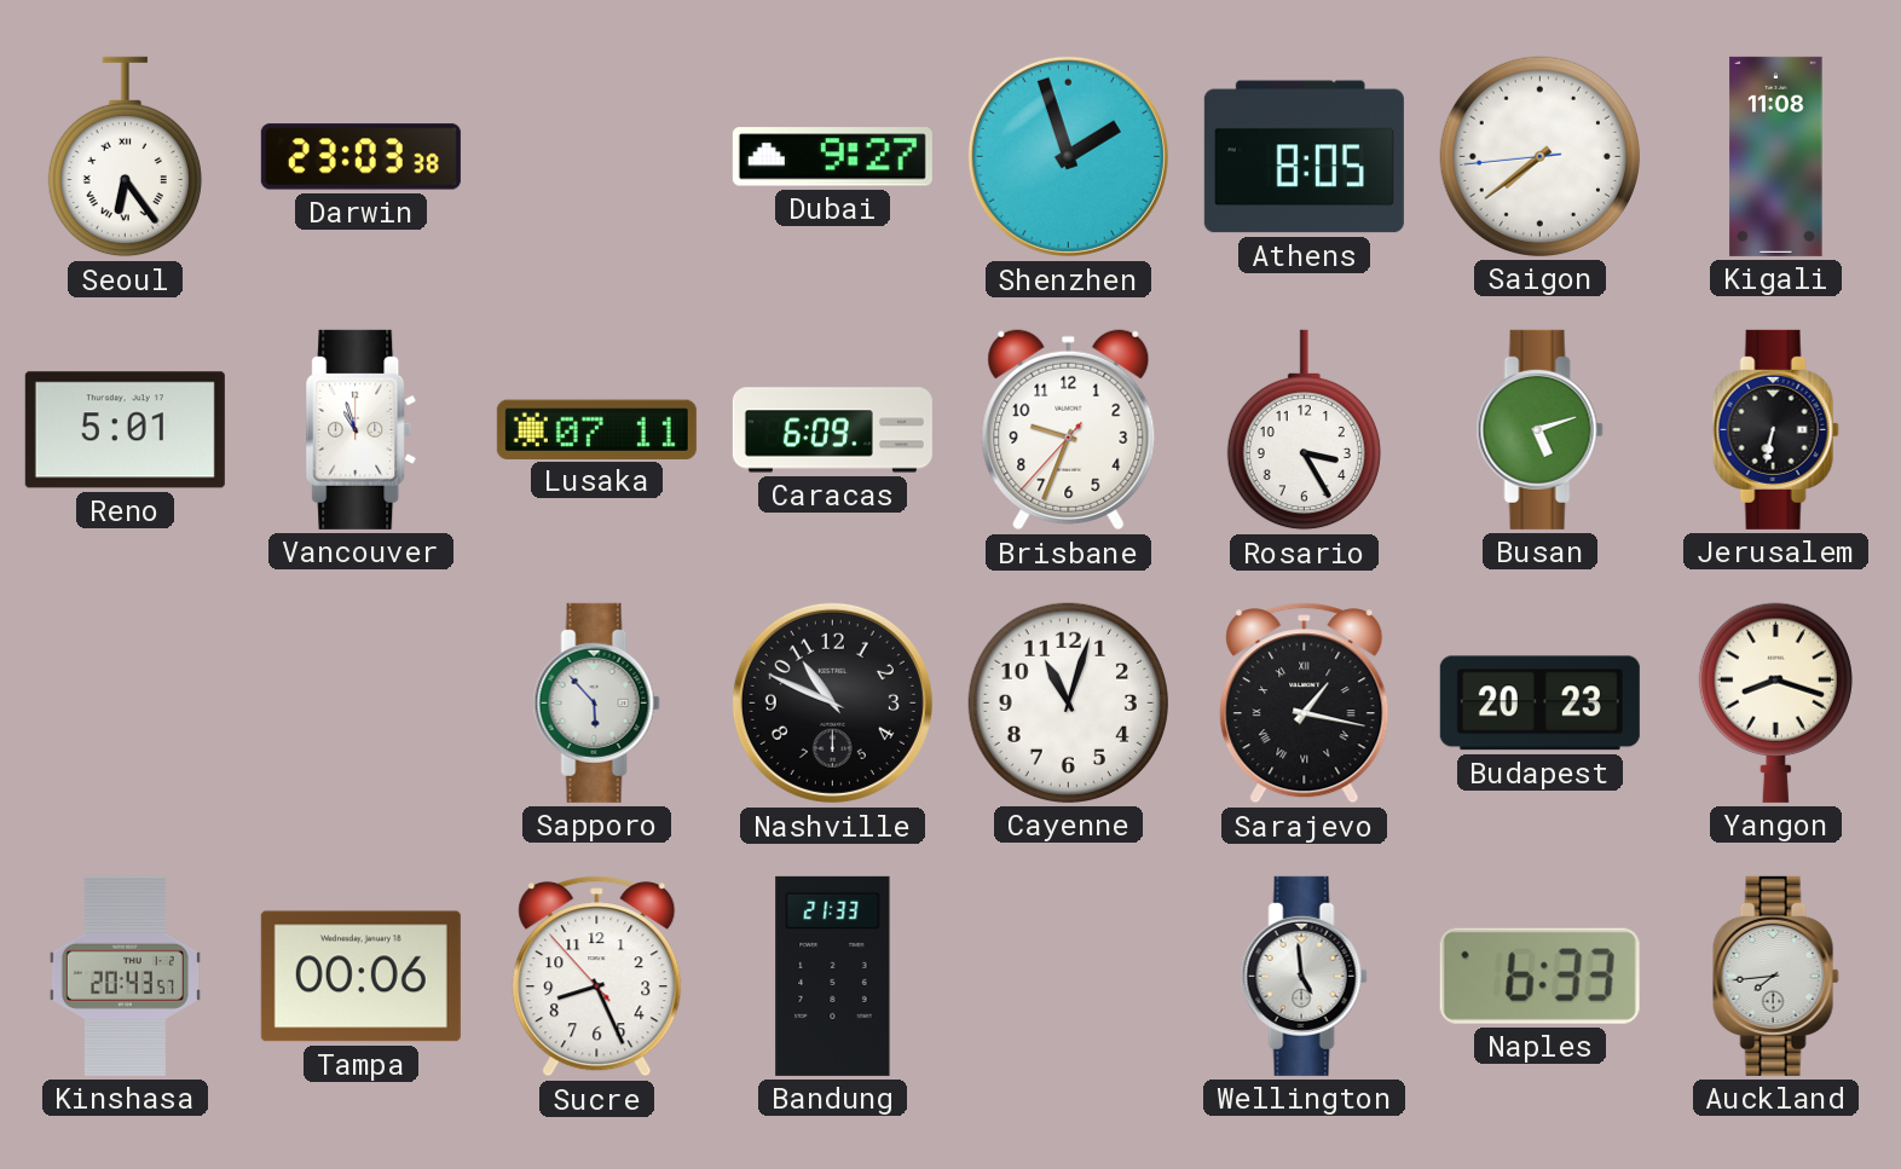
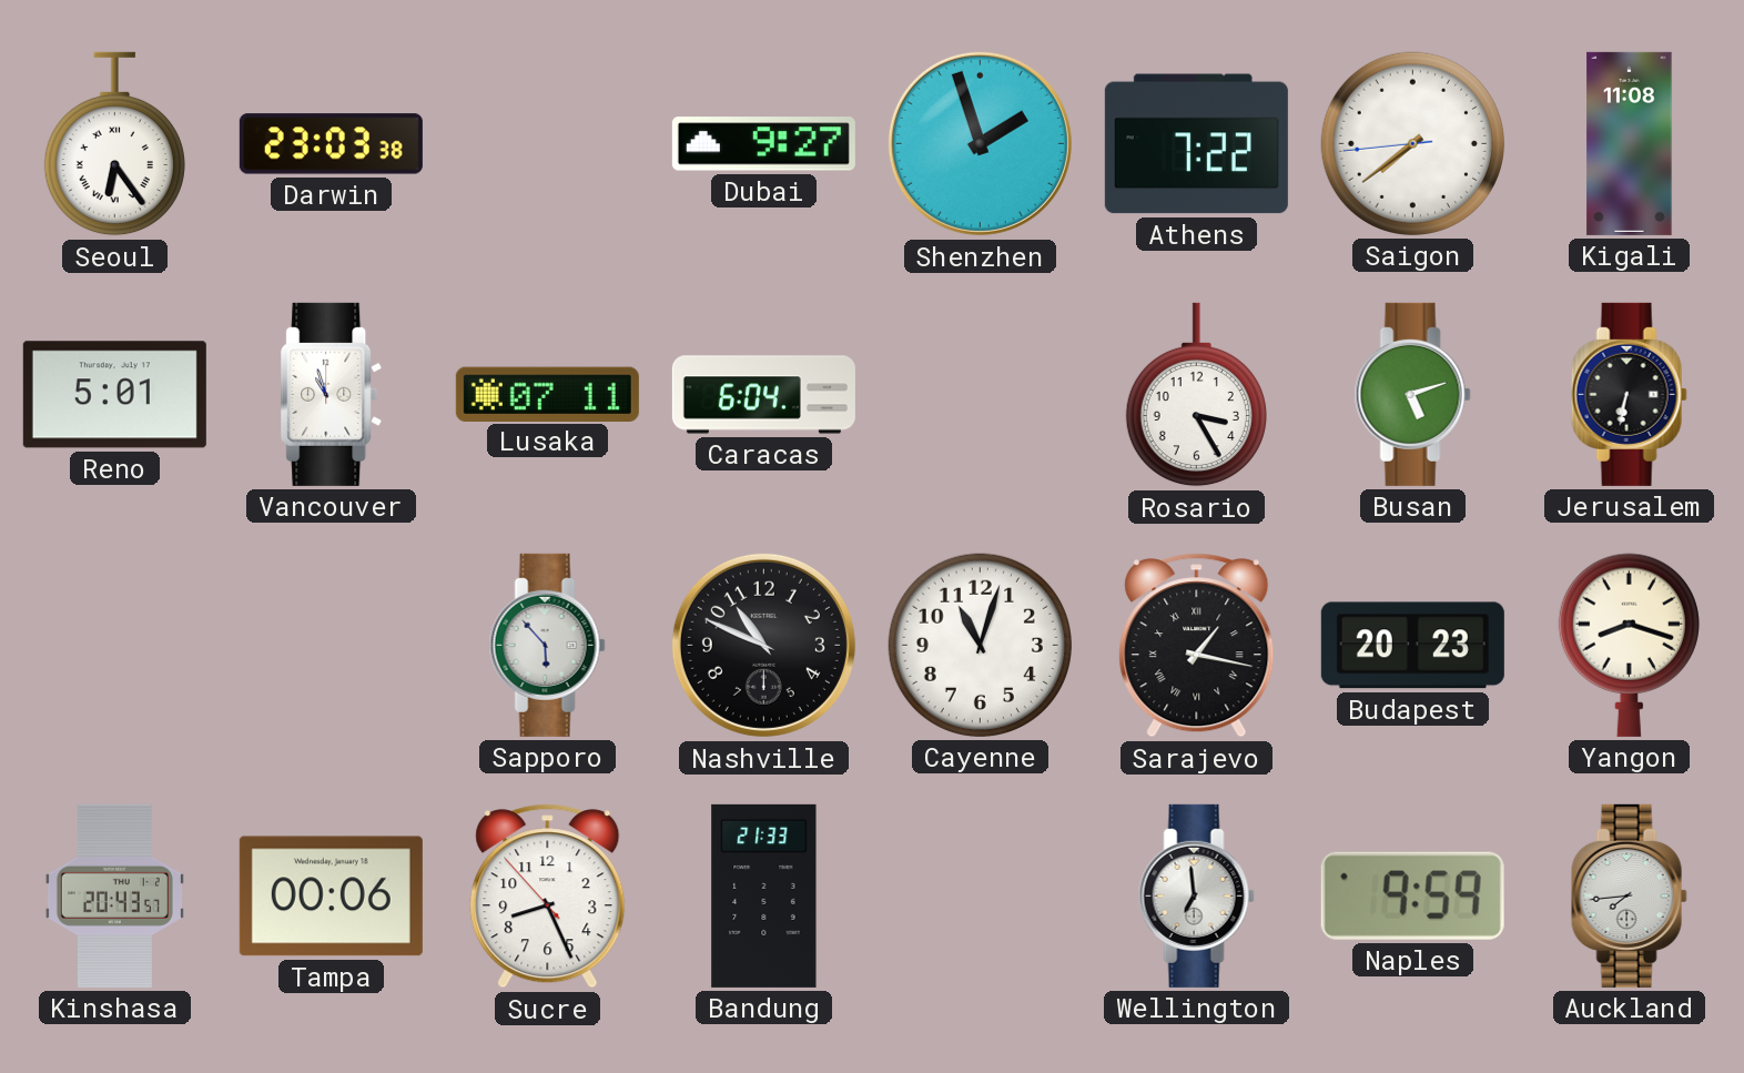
Athens: 8:05 -> 7:22
Caracas: 6:09 -> 6:04
Brisbane: 9:33 -> none
Wellington: 4:59 -> 6:59
Naples: 6:33 -> 9:59
